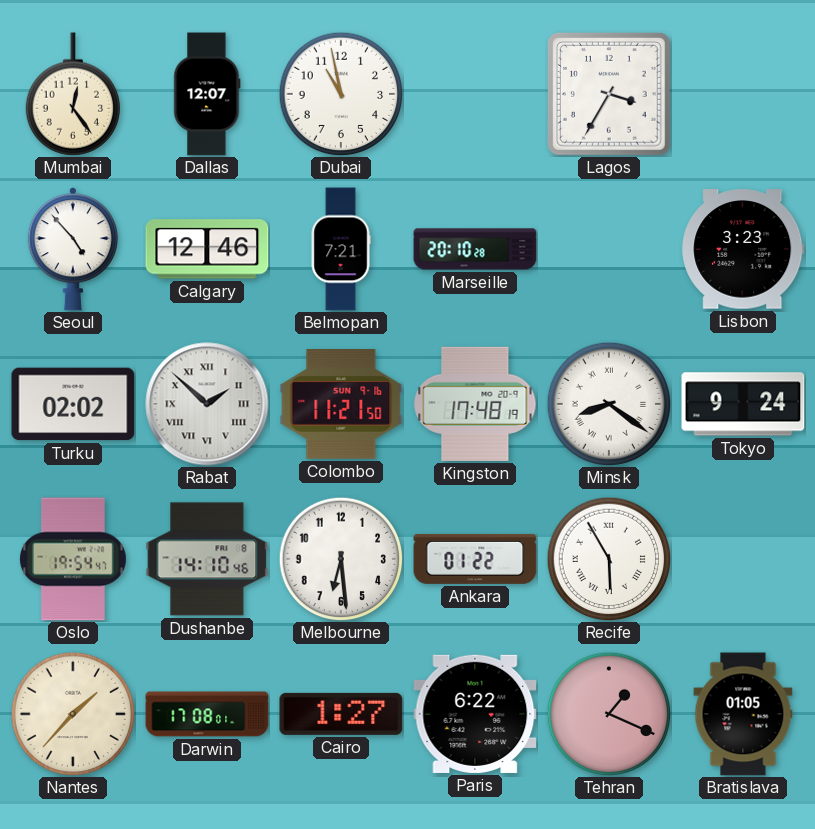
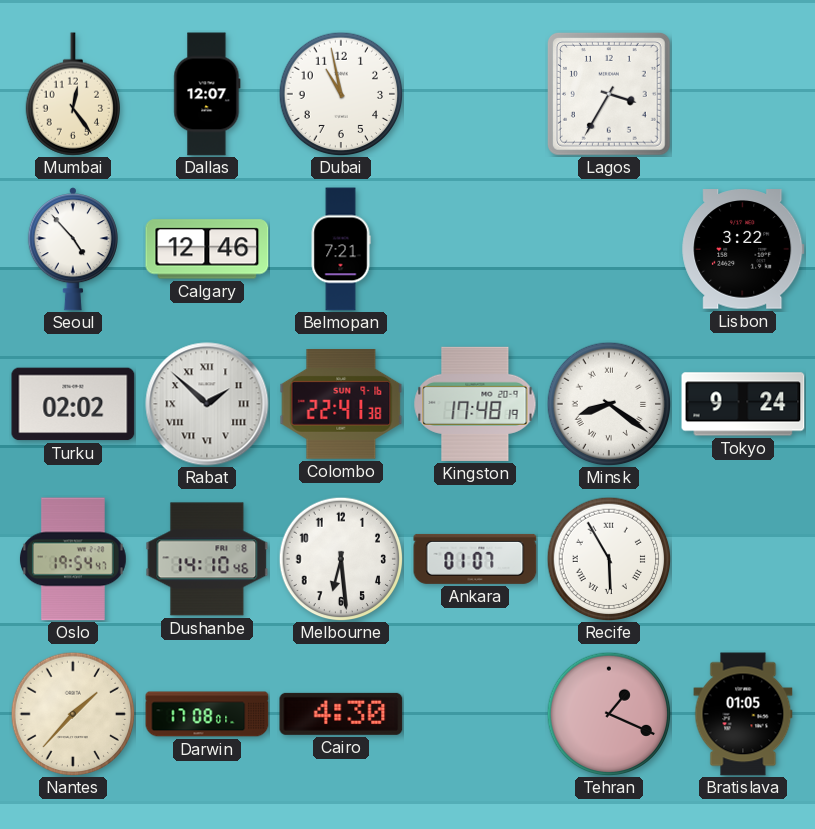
Marseille: 20:10 -> none
Lisbon: 3:23 -> 3:22
Colombo: 11:21 -> 22:41
Ankara: 01:22 -> 01:07
Cairo: 1:27 -> 4:30
Paris: 6:22 -> none
